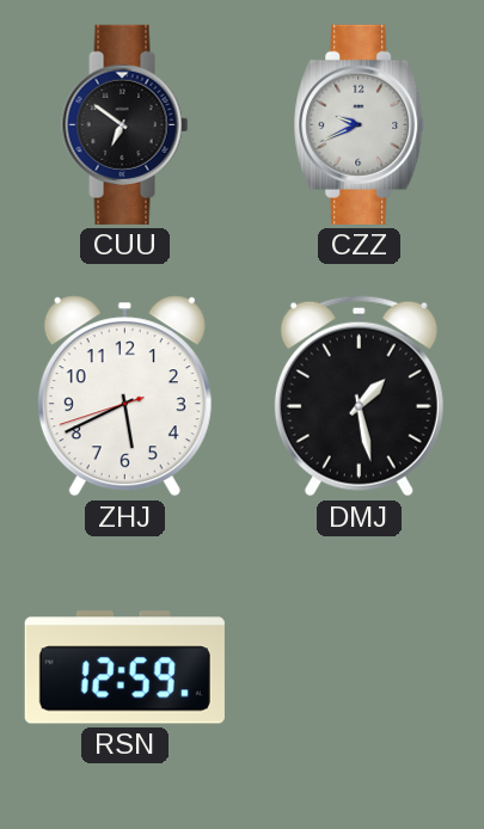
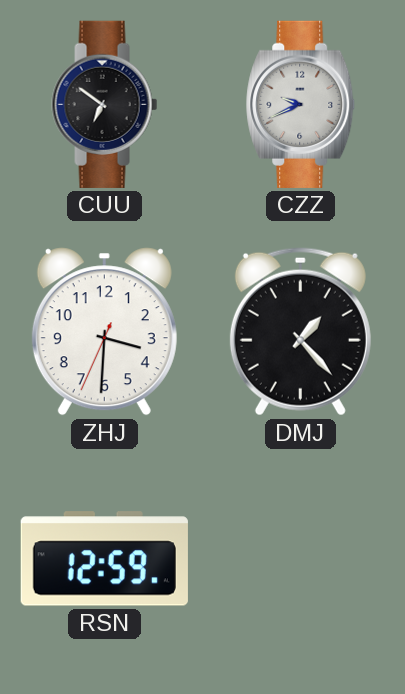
ZHJ: 5:40 -> 3:30
DMJ: 1:28 -> 1:23
